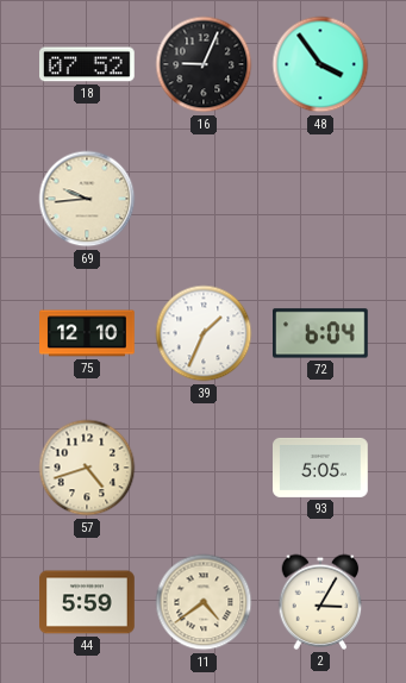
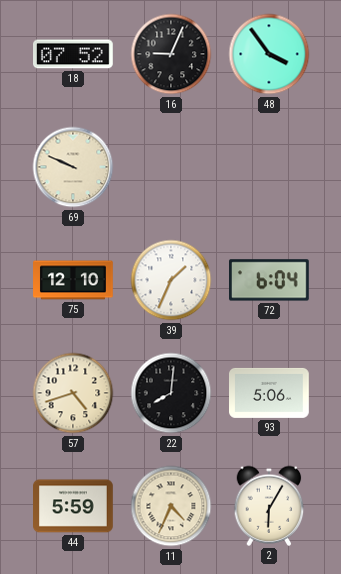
69: 9:44 -> 9:49
22: none -> 8:01
93: 5:05 -> 5:06
11: 4:39 -> 4:34
2: 3:05 -> 6:05
